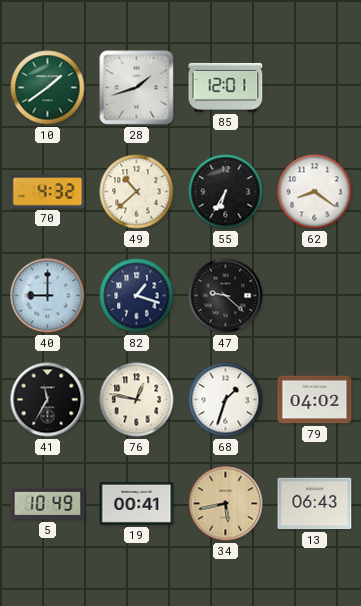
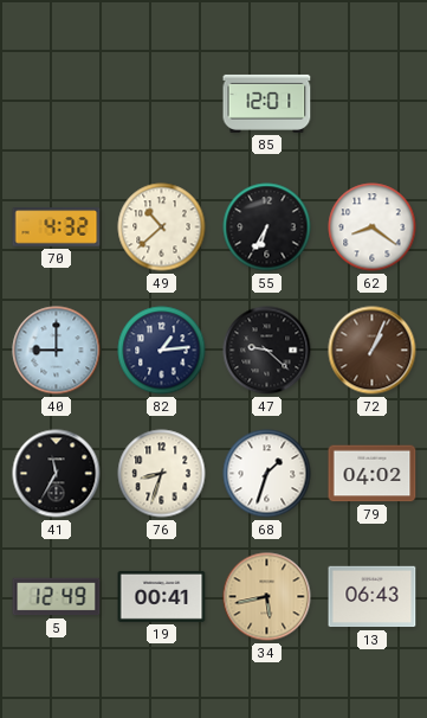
10: 1:39 -> none
28: 1:42 -> none
82: 1:18 -> 1:14
72: none -> 1:04
76: 12:47 -> 8:33
5: 10:49 -> 12:49
